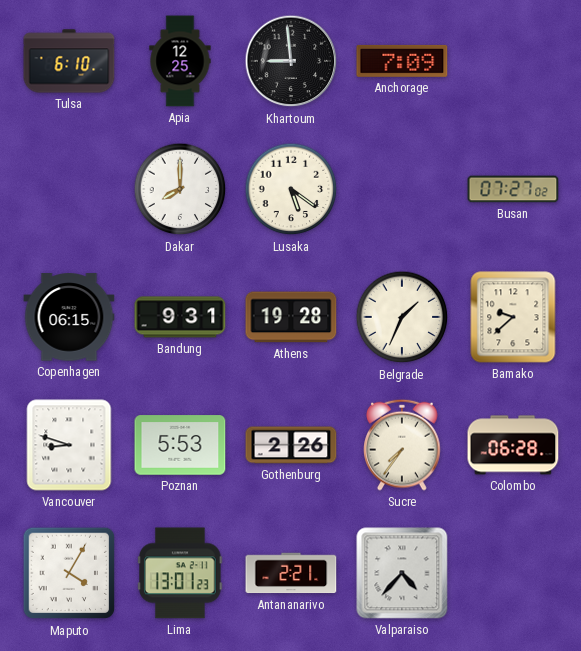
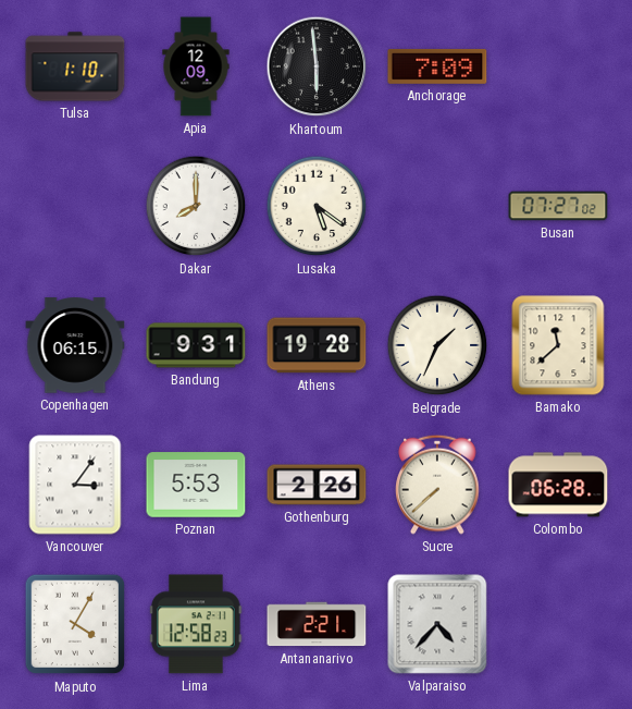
Tulsa: 6:10 -> 1:10
Apia: 12:25 -> 12:09
Khartoum: 8:59 -> 5:59
Bamako: 9:38 -> 11:38
Vancouver: 8:48 -> 3:06
Sucre: 7:36 -> 7:38
Lima: 13:01 -> 12:58
